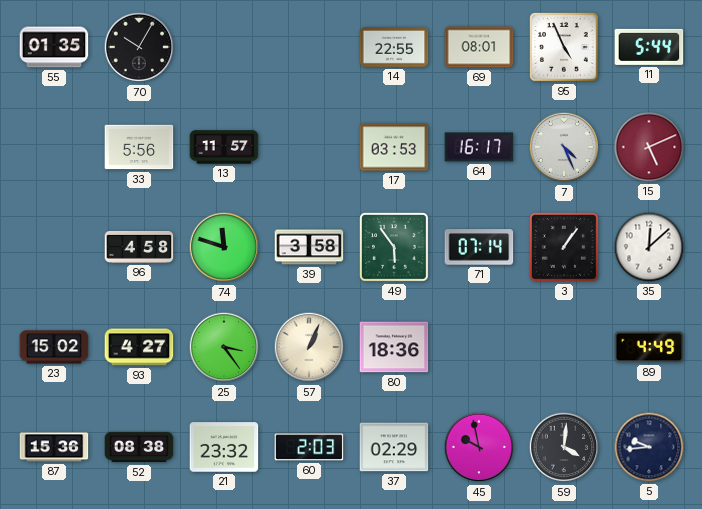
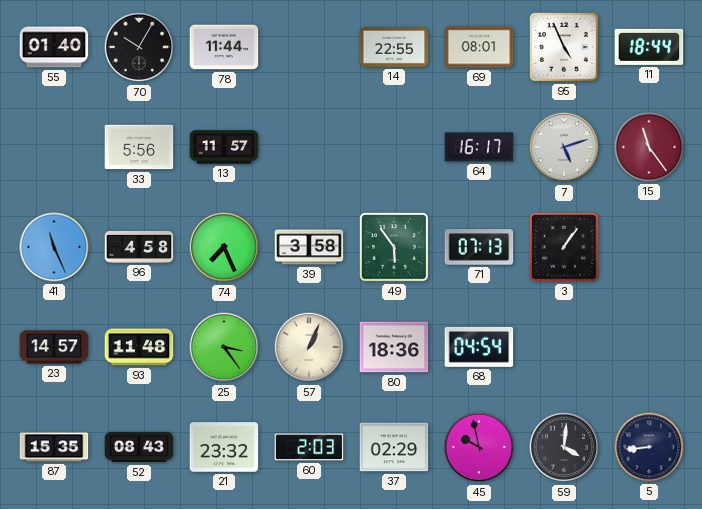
55: 01:35 -> 01:40
78: none -> 11:44
11: 5:44 -> 18:44
17: 03:53 -> none
7: 4:26 -> 5:12
15: 5:11 -> 11:24
41: none -> 11:26
74: 11:48 -> 7:26
71: 07:14 -> 07:13
35: 12:08 -> none
23: 15:02 -> 14:57
93: 4:27 -> 11:48
68: none -> 04:54
89: 4:49 -> none
87: 15:36 -> 15:35
52: 08:38 -> 08:43
5: 9:44 -> 8:44
